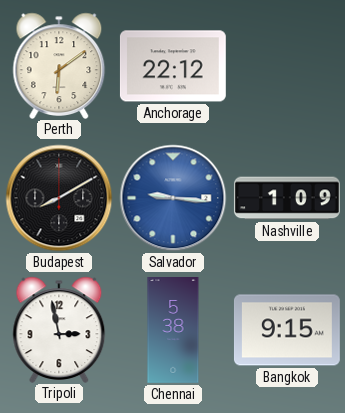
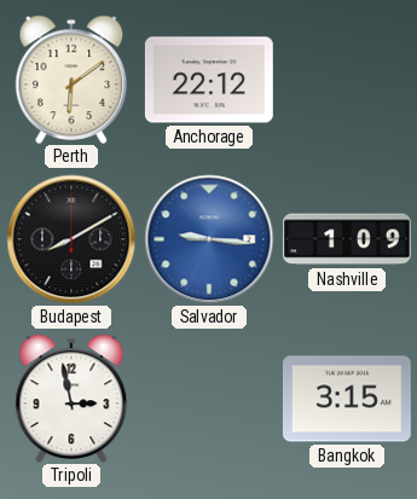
Chennai: 5:38 -> none
Bangkok: 9:15 -> 3:15
